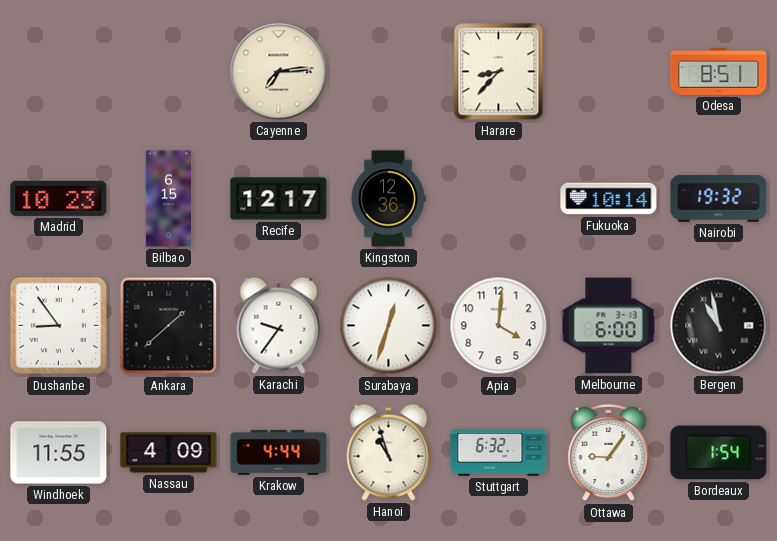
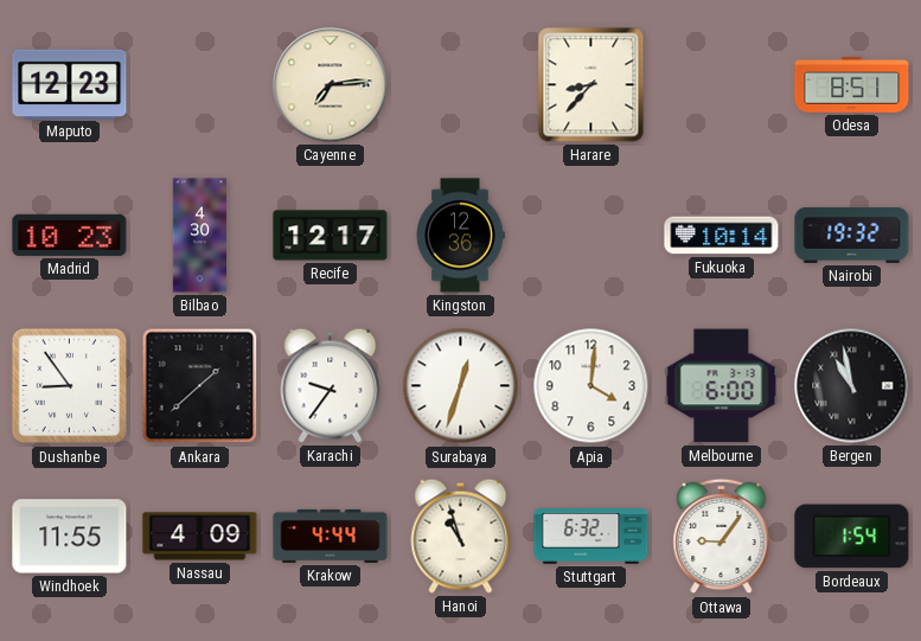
Maputo: none -> 12:23
Bilbao: 6:15 -> 4:30
